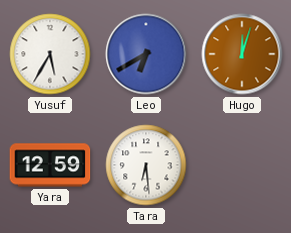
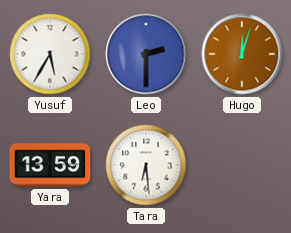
Leo: 6:40 -> 2:30
Yara: 12:59 -> 13:59
